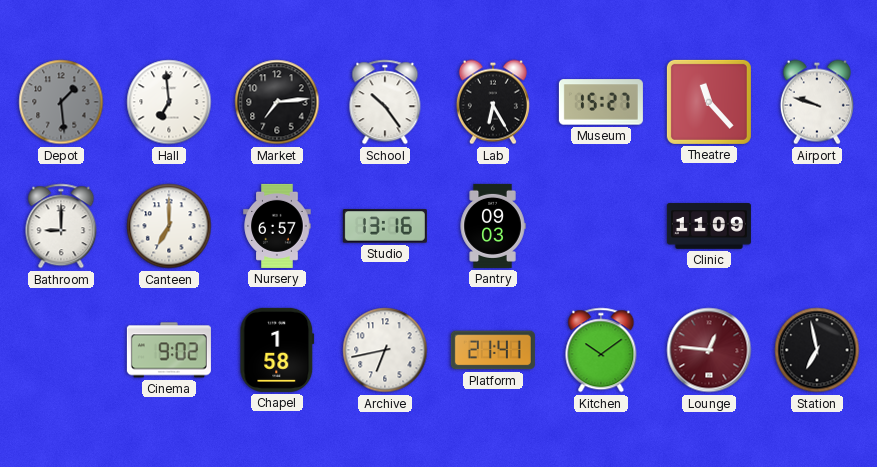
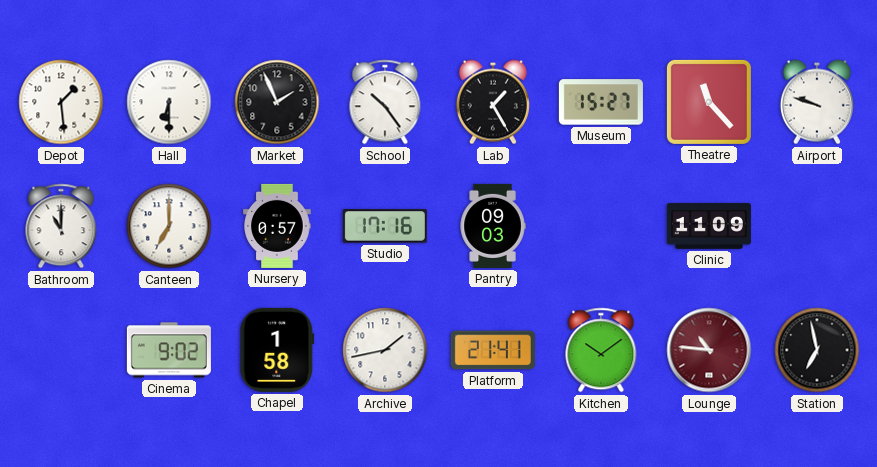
Depot dial: grey -> white
Hall: 6:59 -> 6:30
Market: 7:14 -> 1:56
Lab: 6:25 -> 1:25
Bathroom: 9:00 -> 11:00
Nursery: 6:57 -> 0:57
Studio: 13:16 -> 17:16
Archive: 6:43 -> 1:43
Lounge: 12:46 -> 10:46
